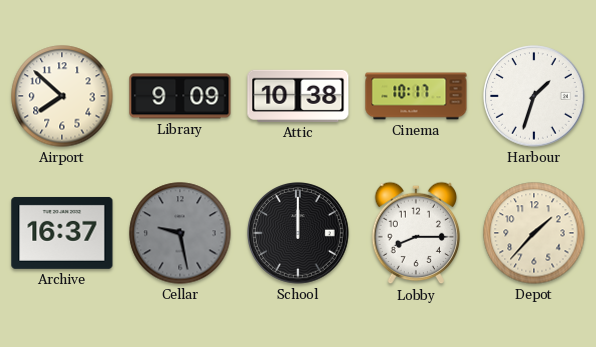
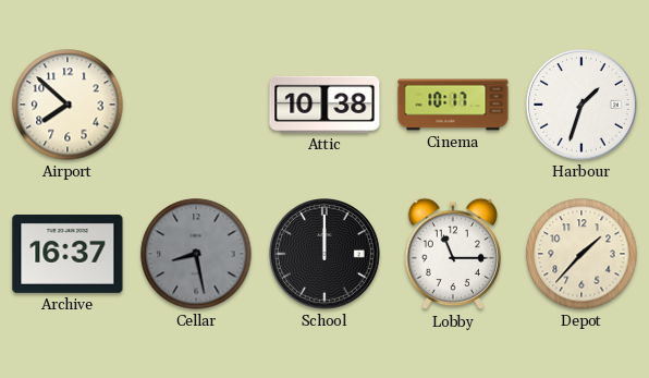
Library: 9:09 -> none
Cellar: 9:28 -> 8:28
Lobby: 8:15 -> 11:15
